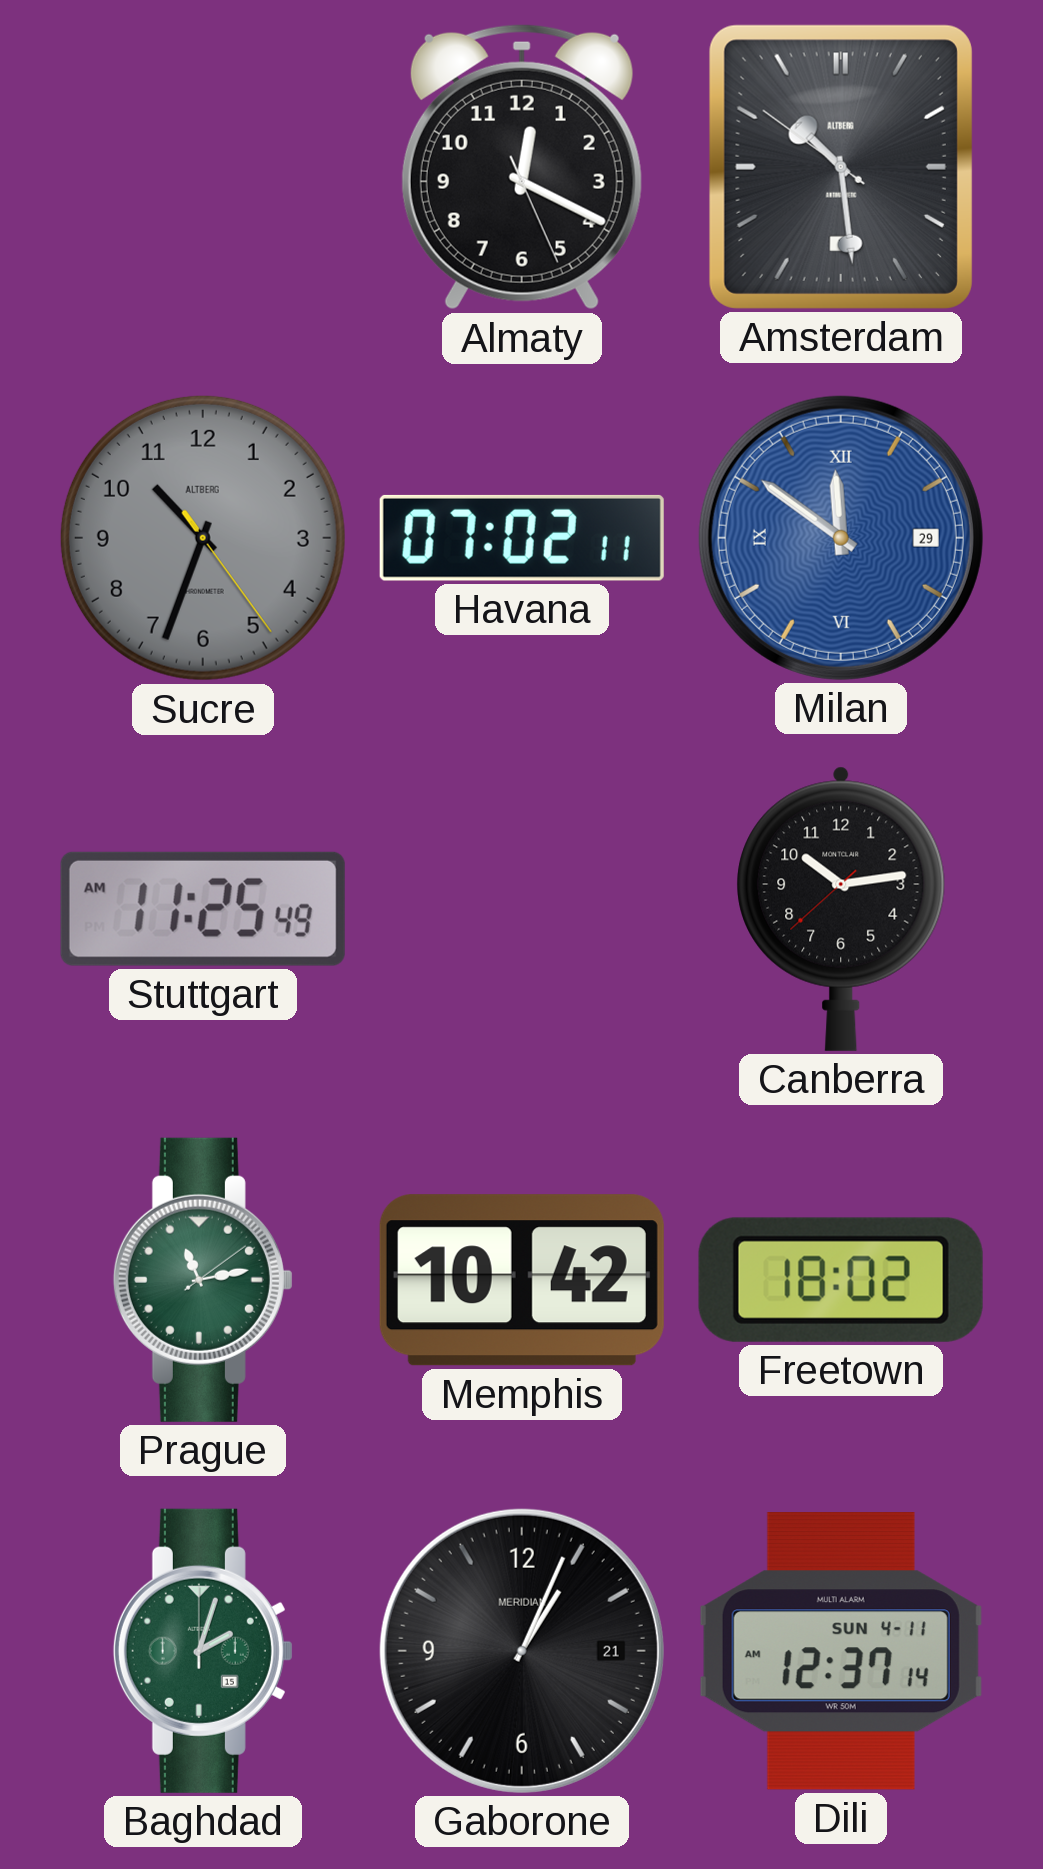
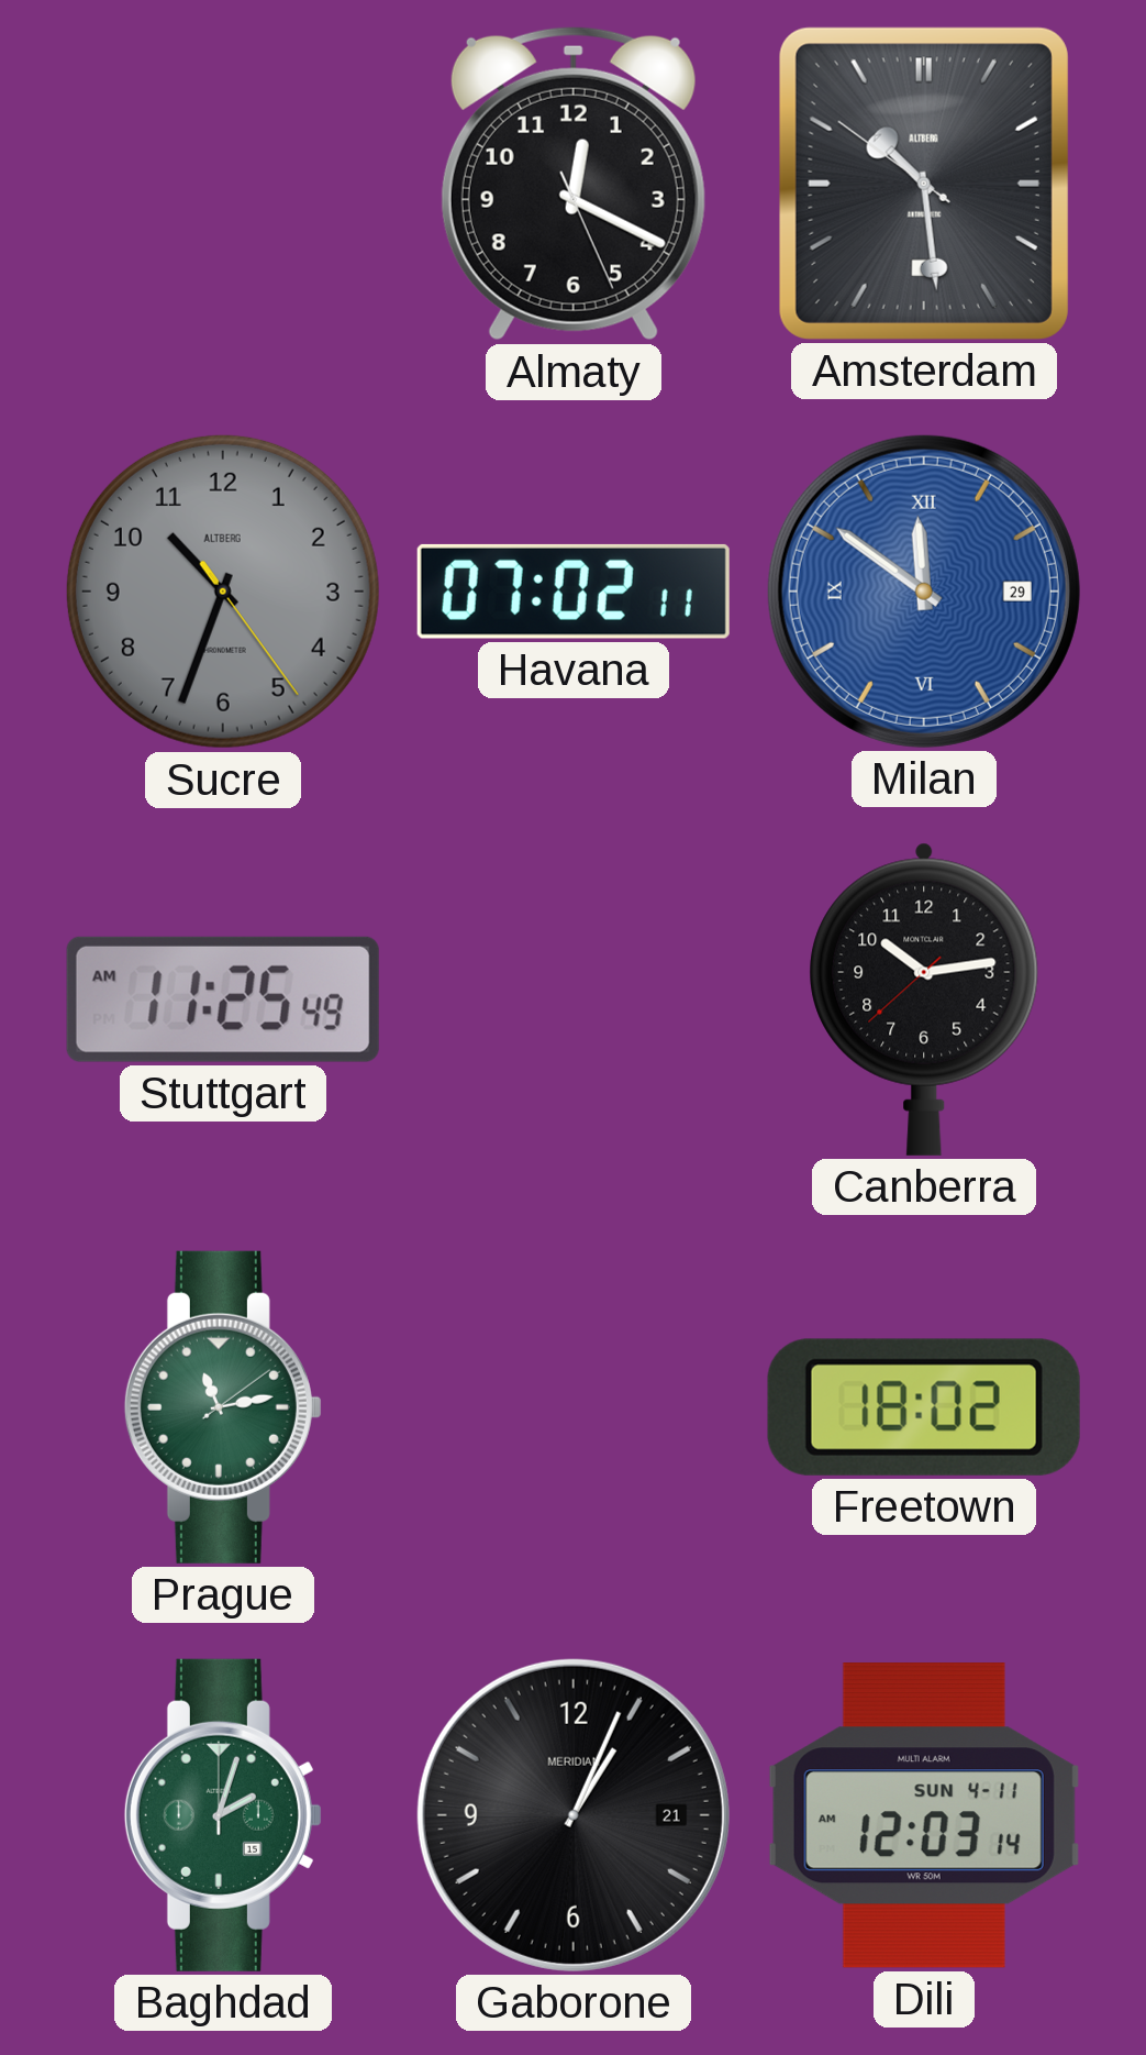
Memphis: 10:42 -> none
Dili: 12:37 -> 12:03
